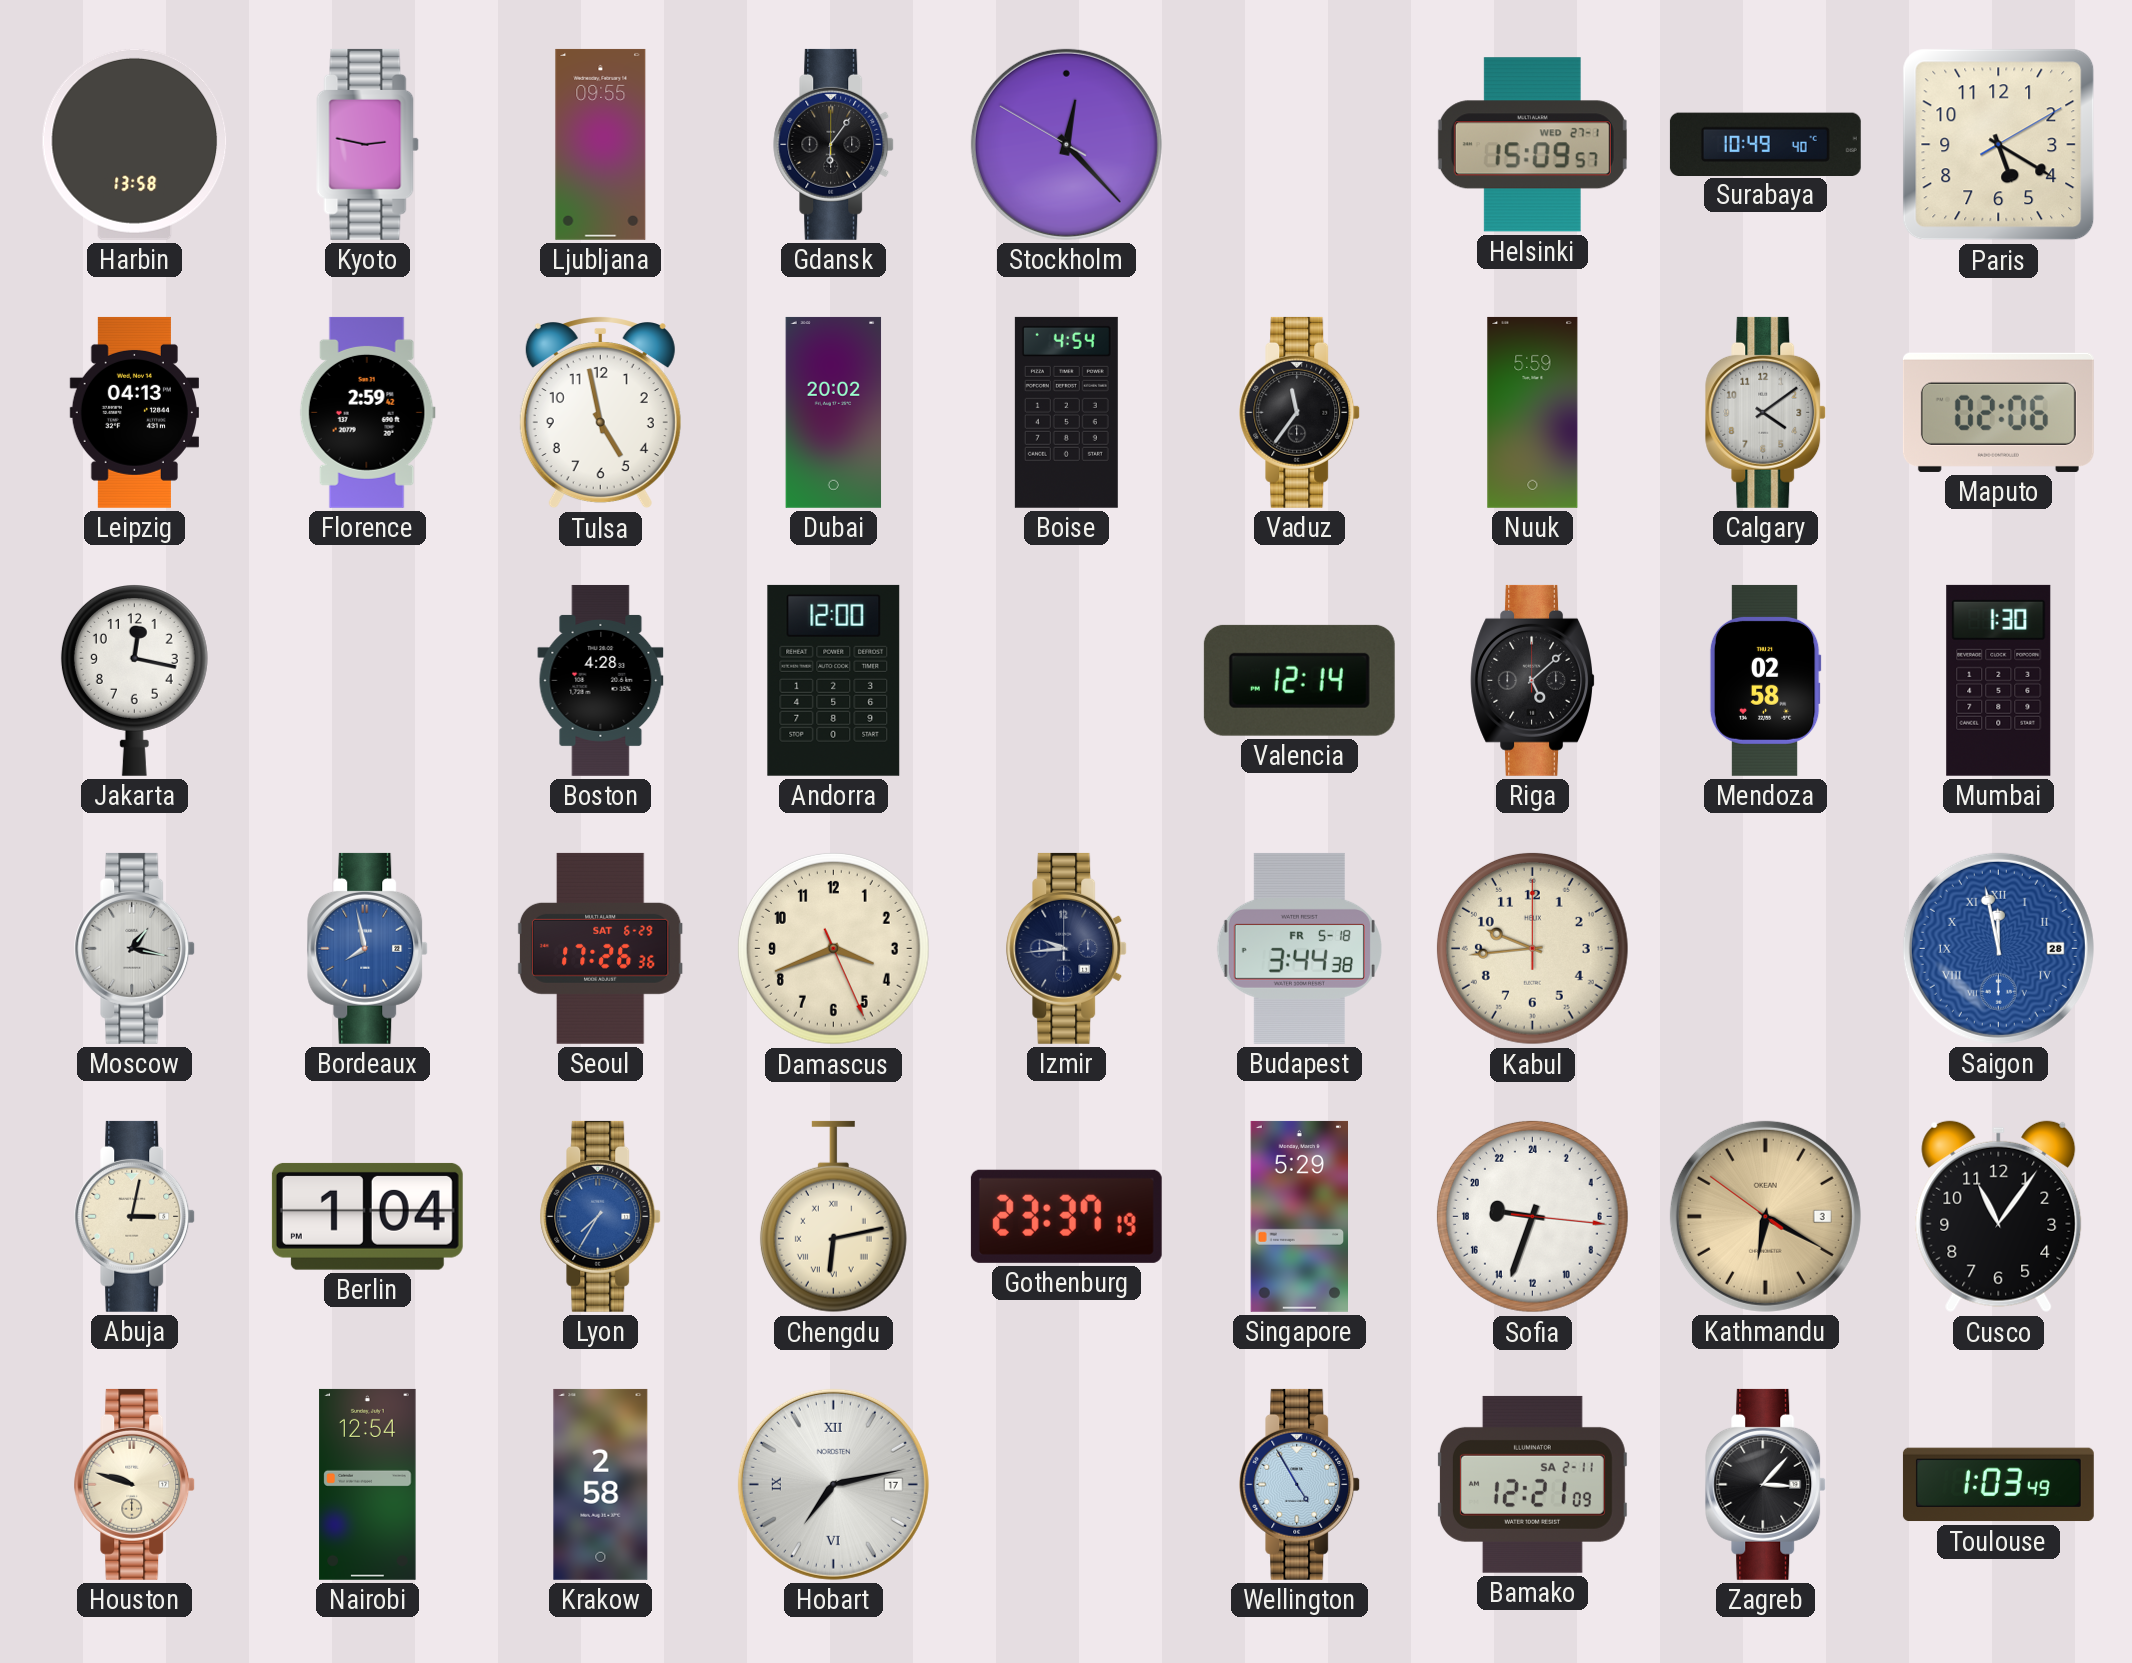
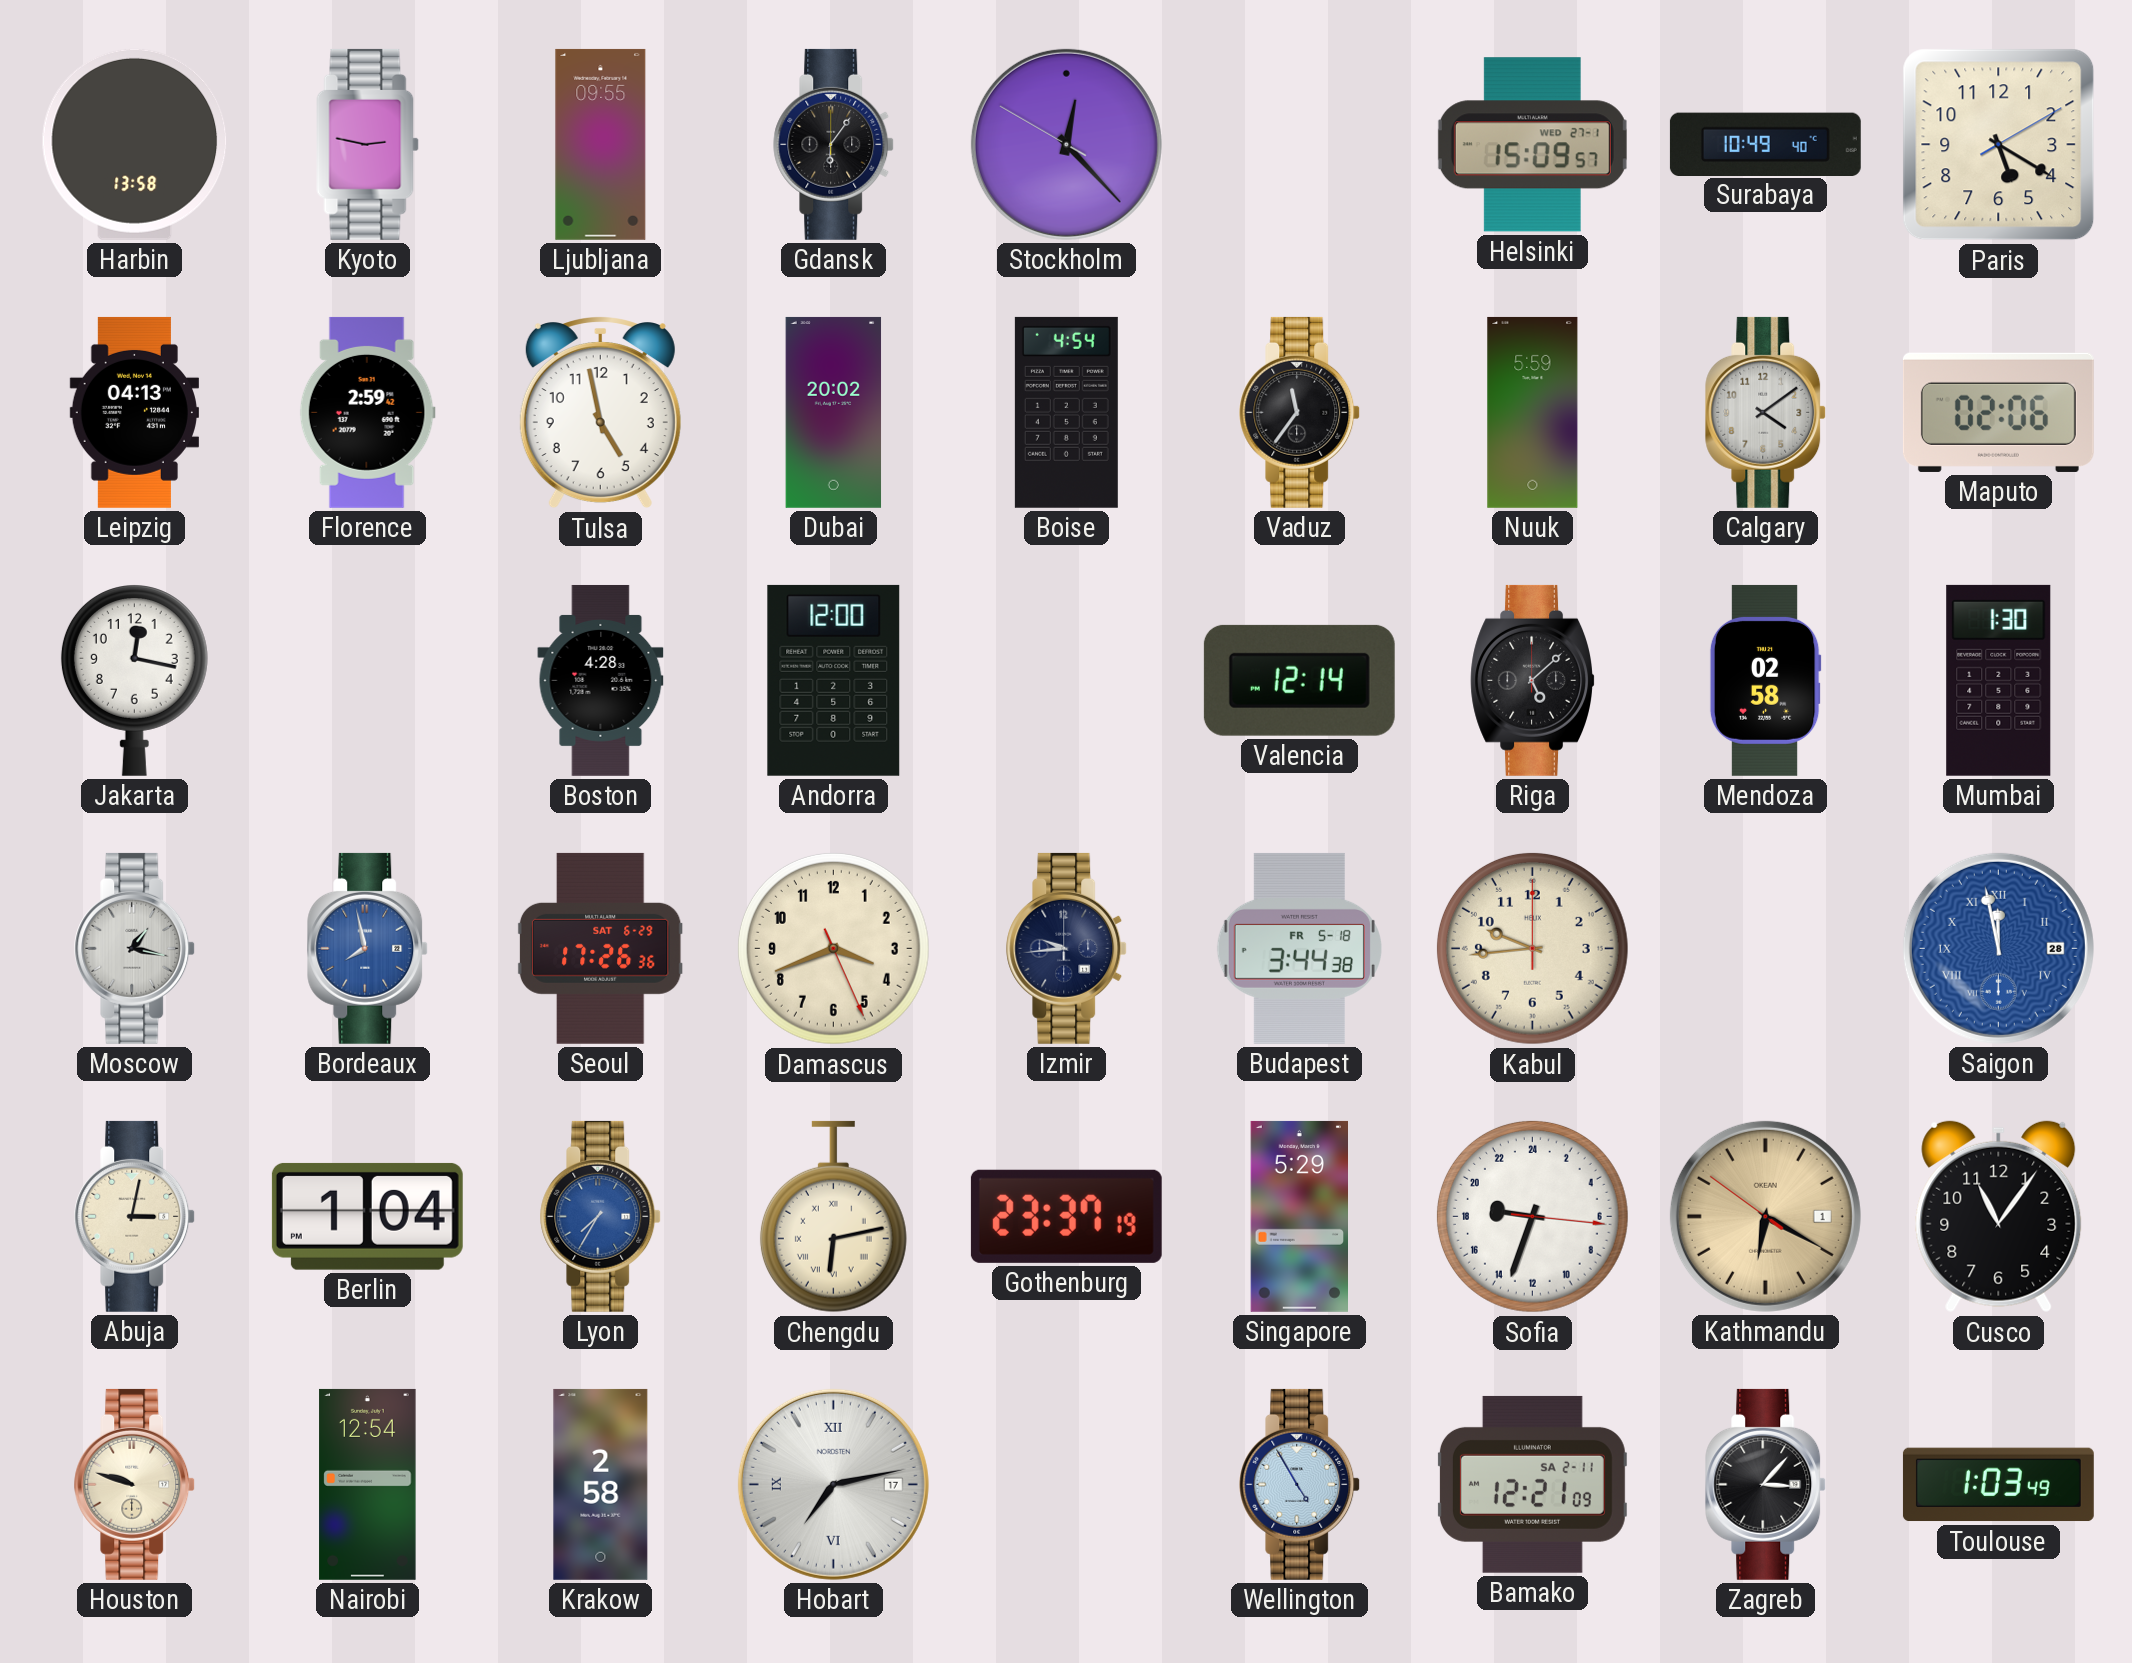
Kathmandu date: 3 -> 1
